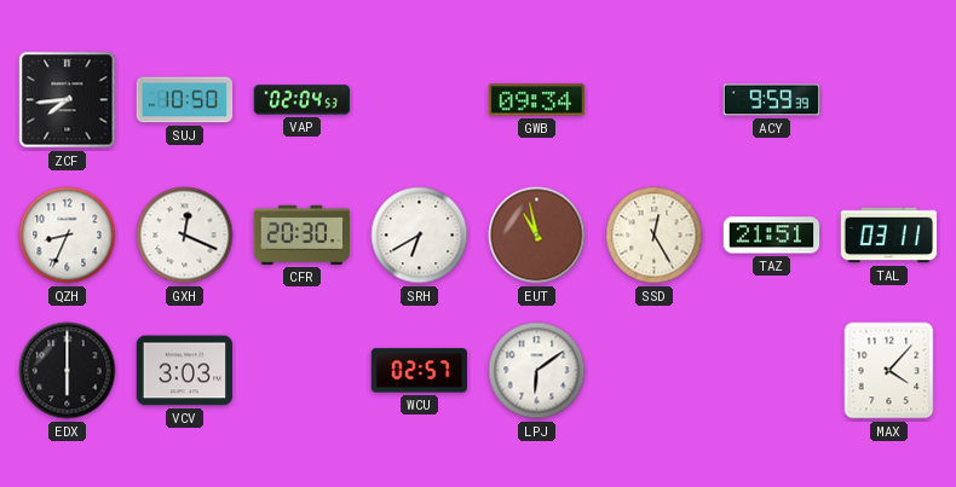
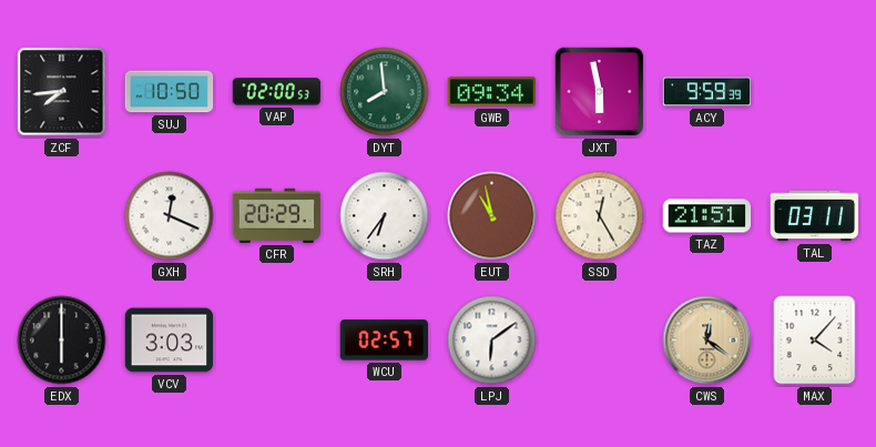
VAP: 02:04 -> 02:00
DYT: none -> 7:59
JXT: none -> 5:58
QZH: 8:34 -> none
CFR: 20:30 -> 20:29
SRH: 6:40 -> 6:36
CWS: none -> 12:21
